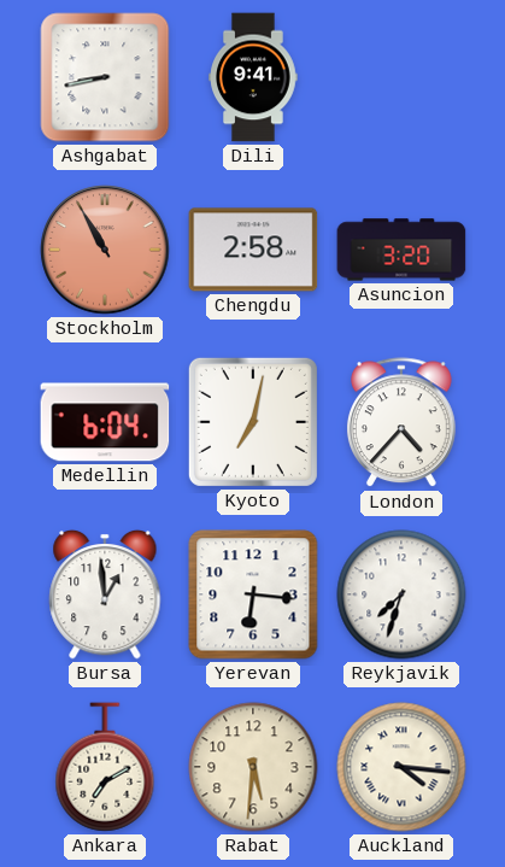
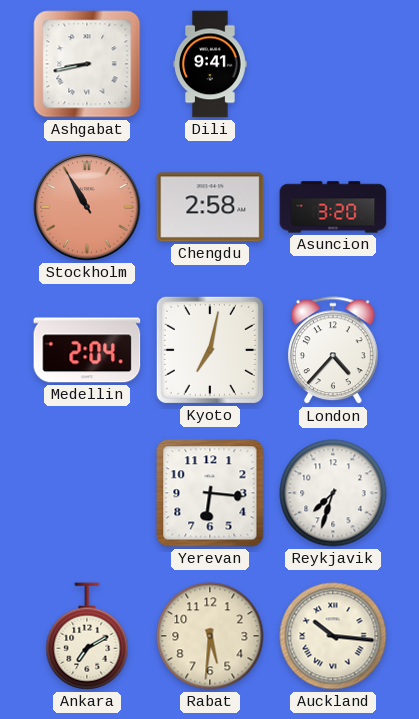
Medellin: 6:04 -> 2:04
Bursa: 12:59 -> none
Auckland: 4:16 -> 10:16
